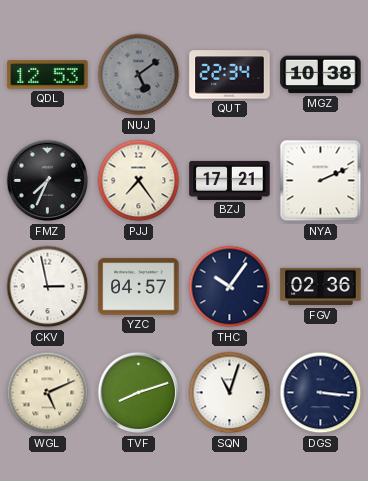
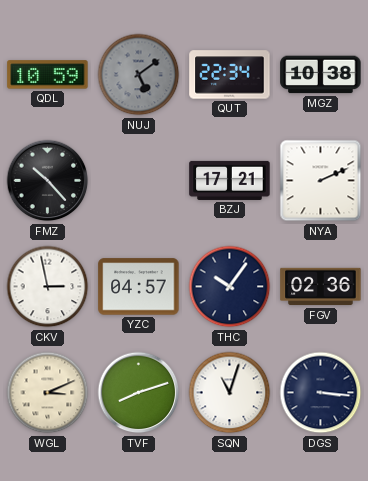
QDL: 12:53 -> 10:59
FMZ: 7:34 -> 10:23
PJJ: 7:24 -> none
WGL: 5:11 -> 3:11
